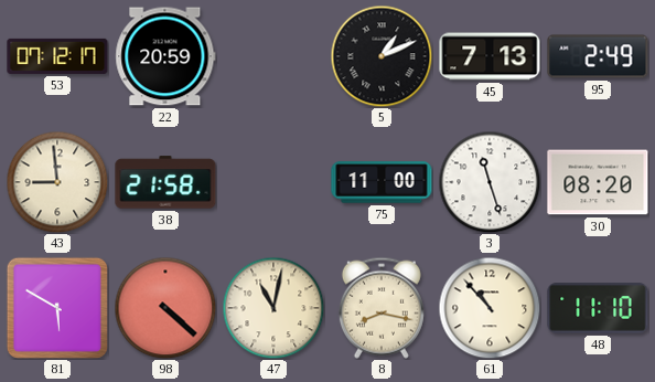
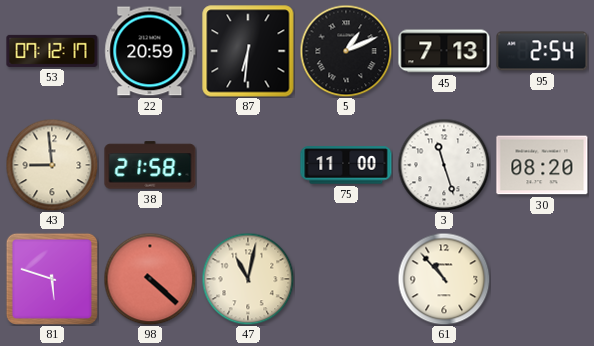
87: none -> 6:31
95: 2:49 -> 2:54
81: 5:50 -> 5:48
8: 8:17 -> none
48: 11:10 -> none
